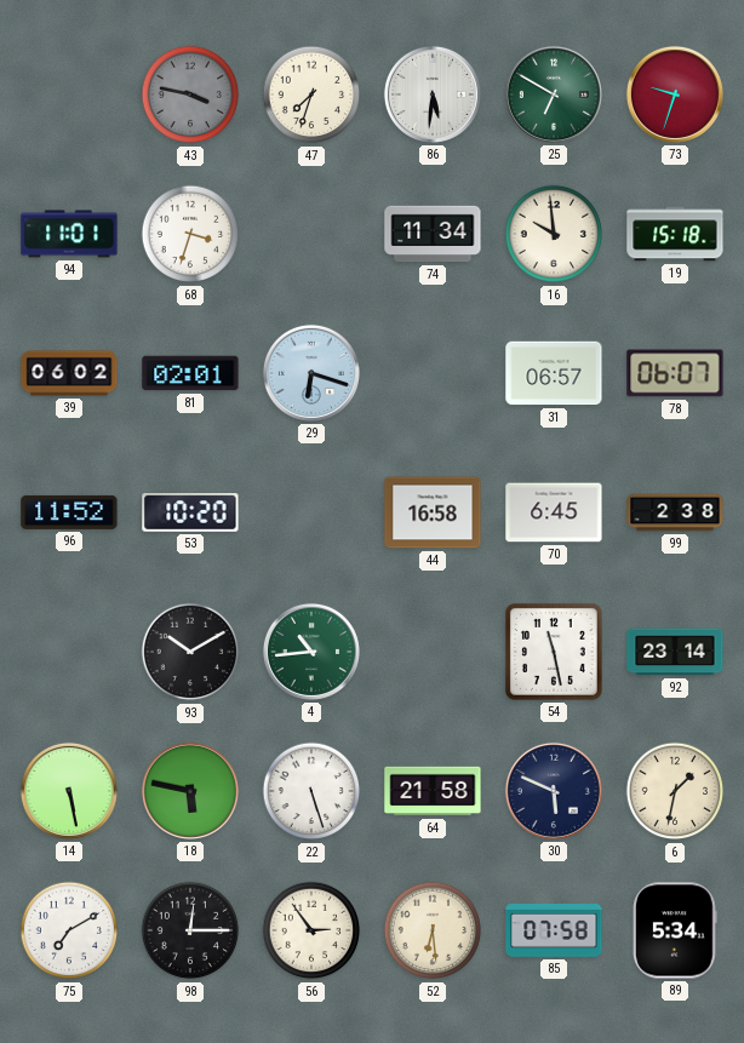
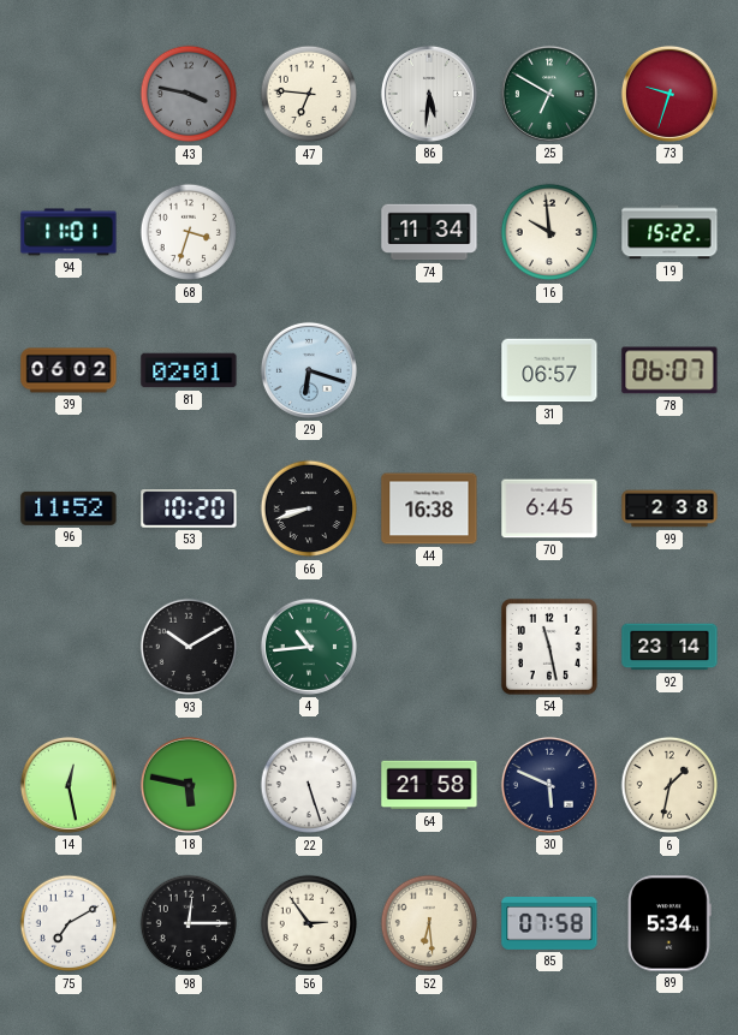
47: 7:33 -> 6:46
19: 15:18 -> 15:22
66: none -> 8:42
44: 16:58 -> 16:38
14: 5:28 -> 12:28
